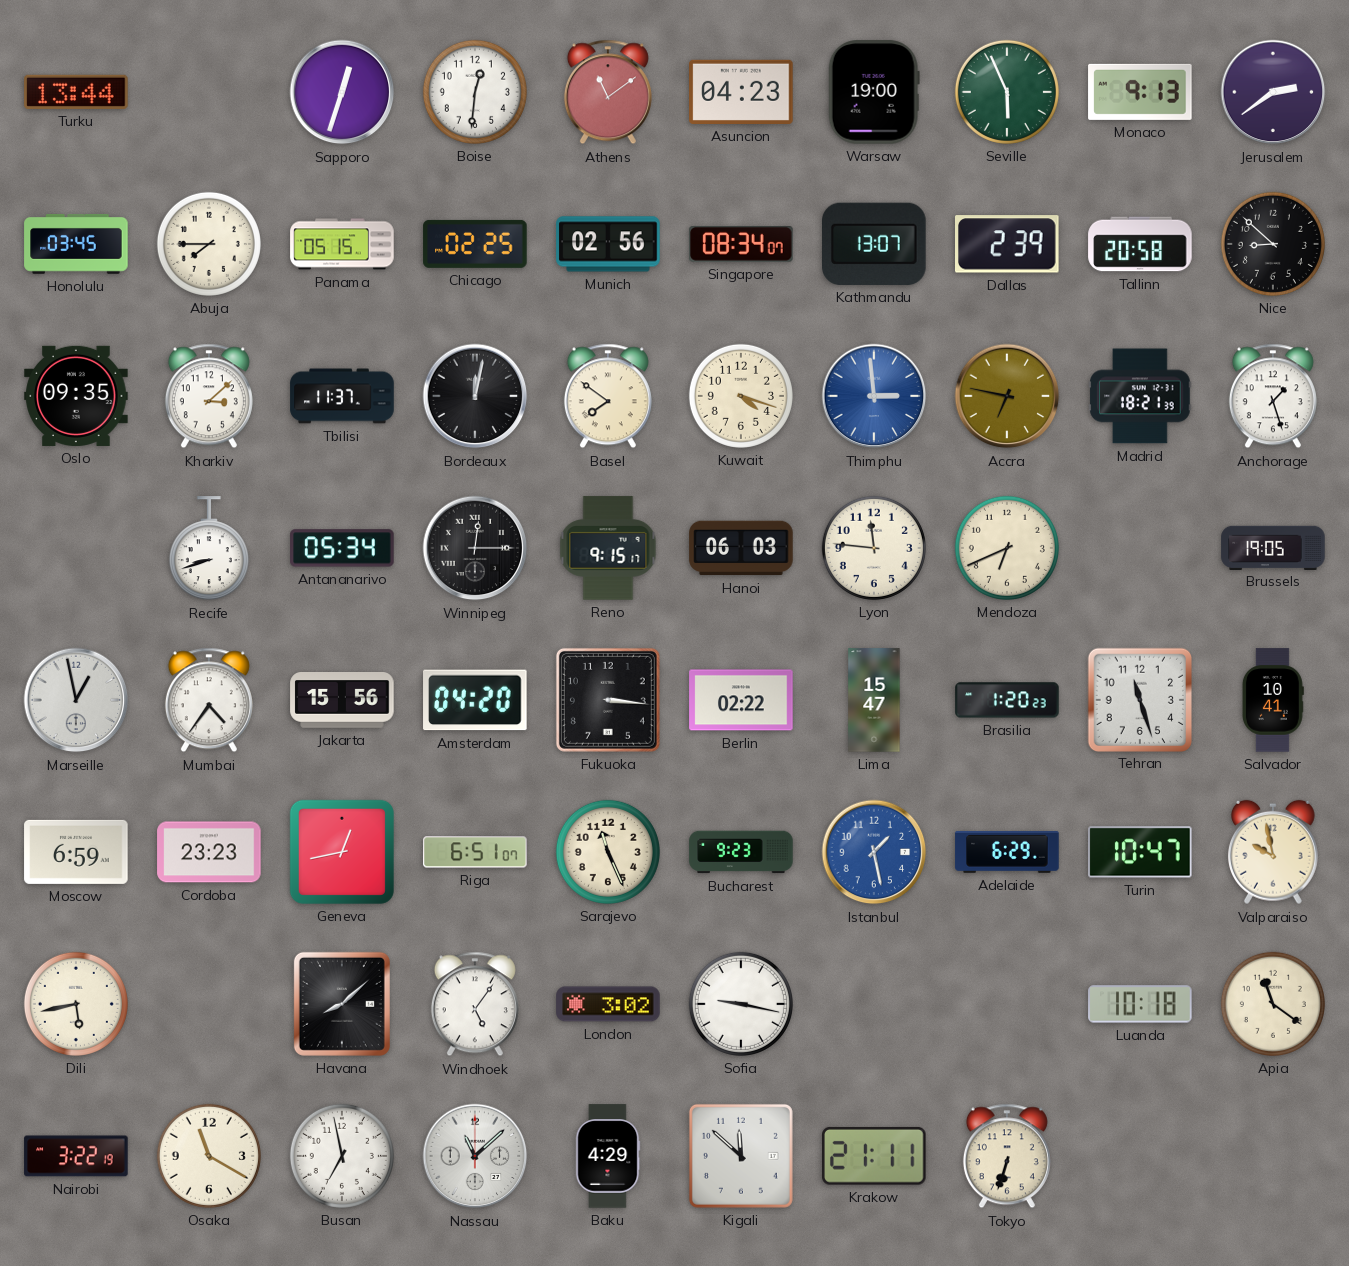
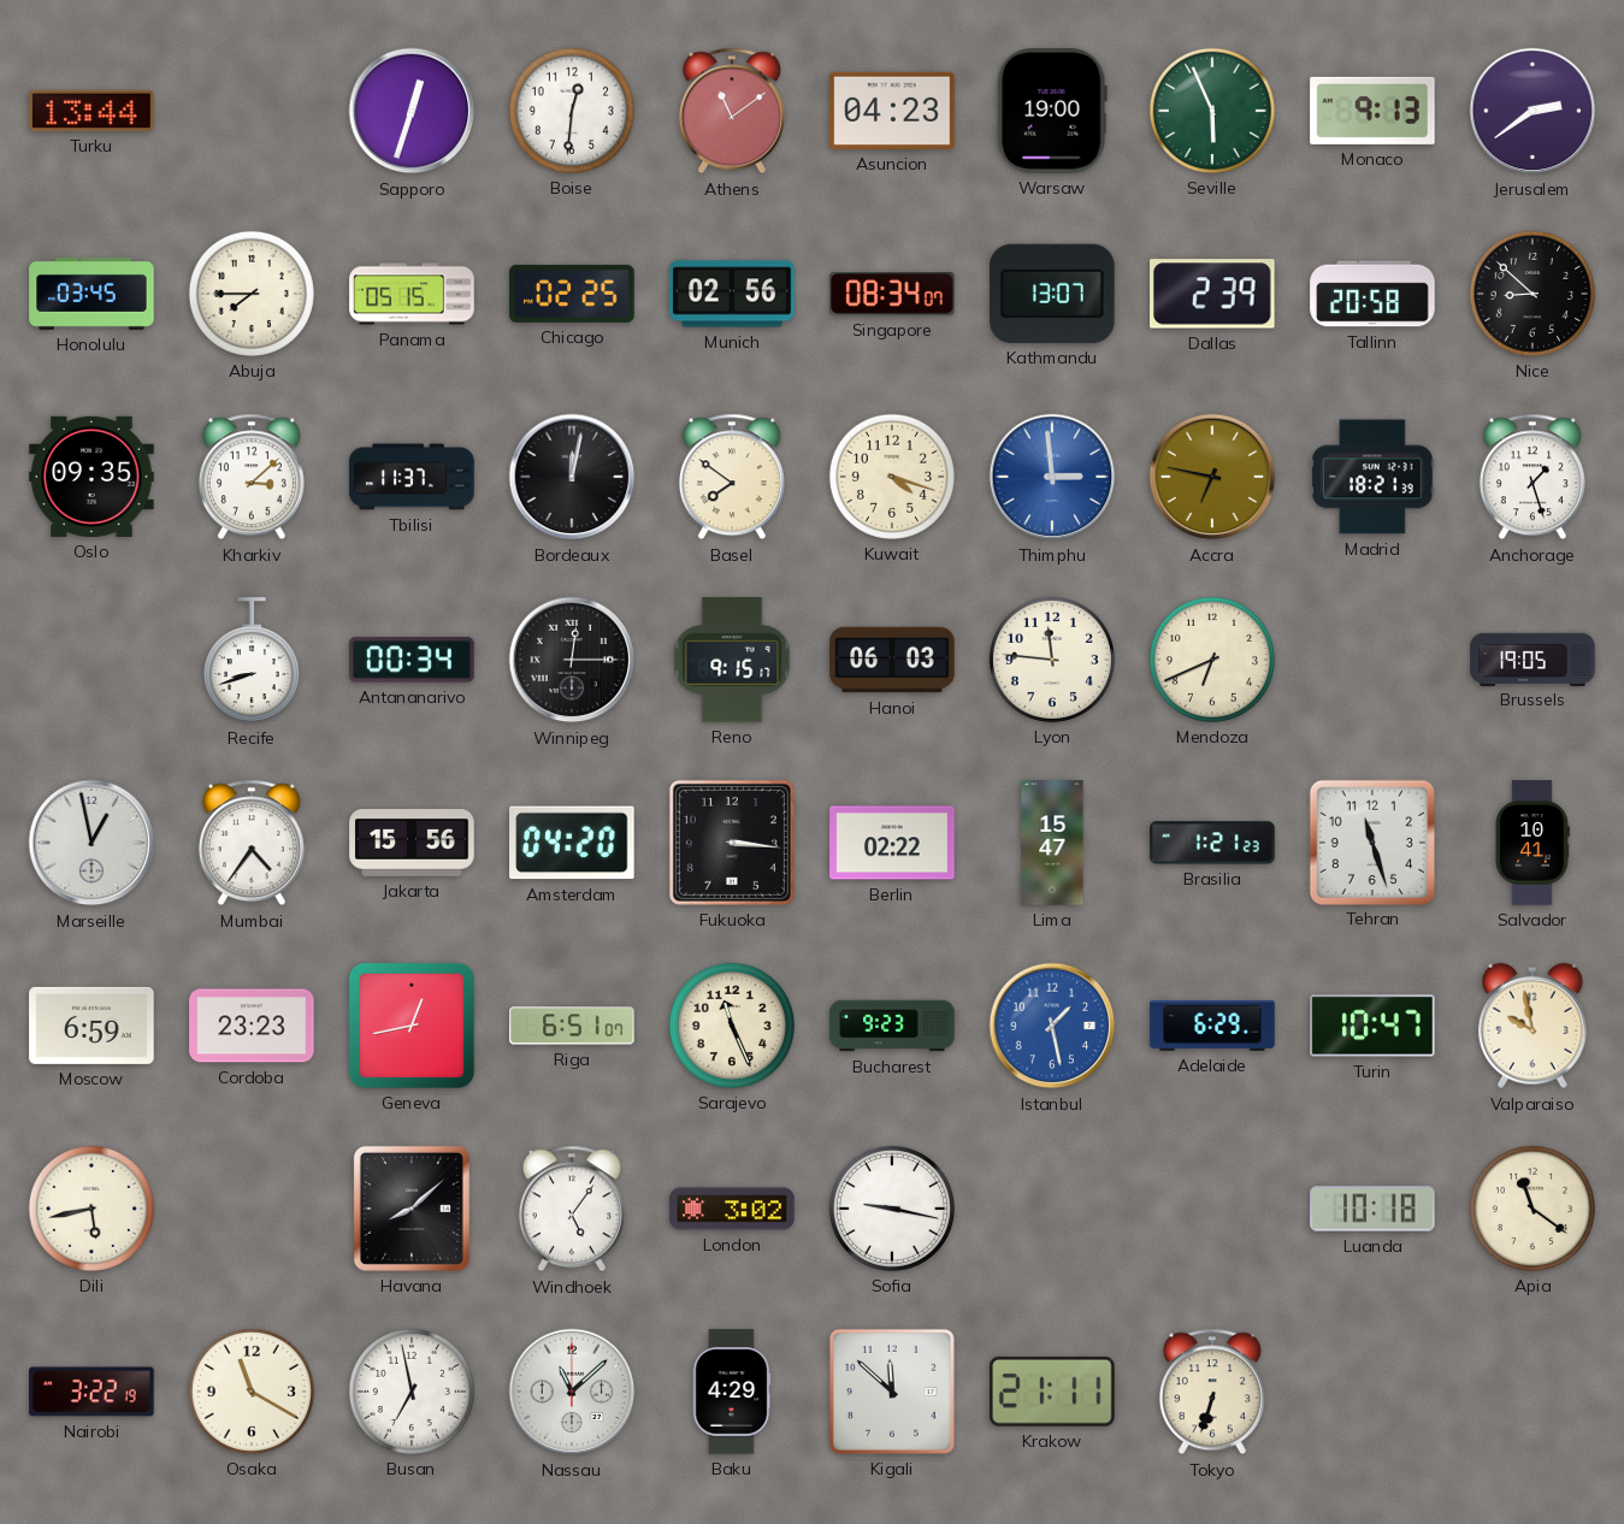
Antananarivo: 05:34 -> 00:34
Brasilia: 1:20 -> 1:21
